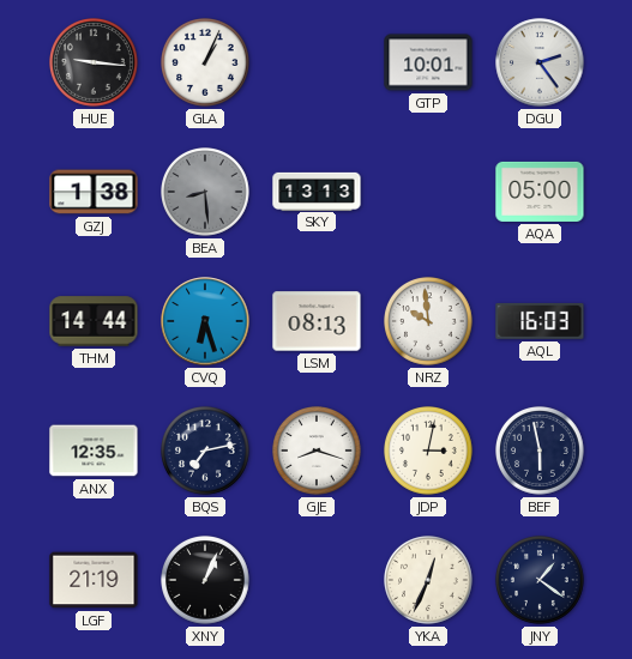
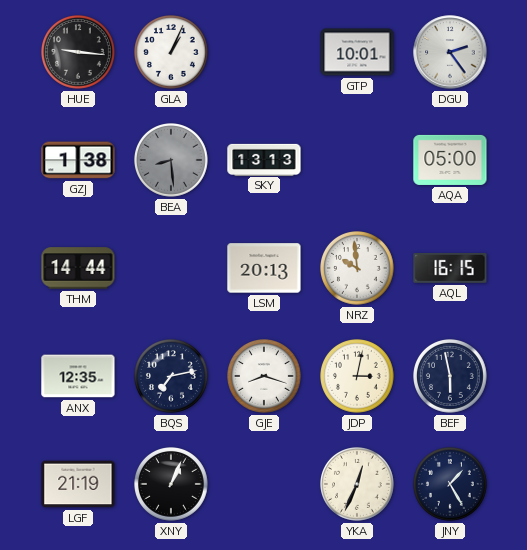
CVQ: 6:27 -> none
LSM: 08:13 -> 20:13
AQL: 16:03 -> 16:15
JNY: 1:21 -> 1:25
